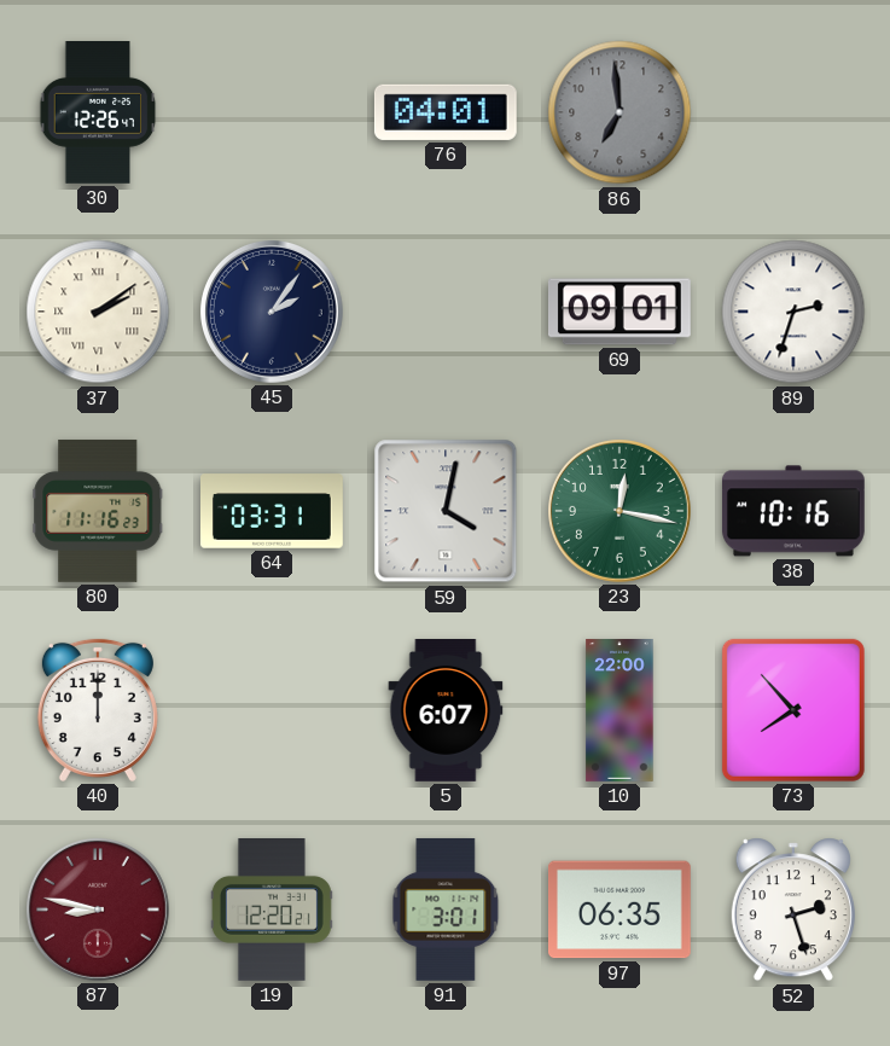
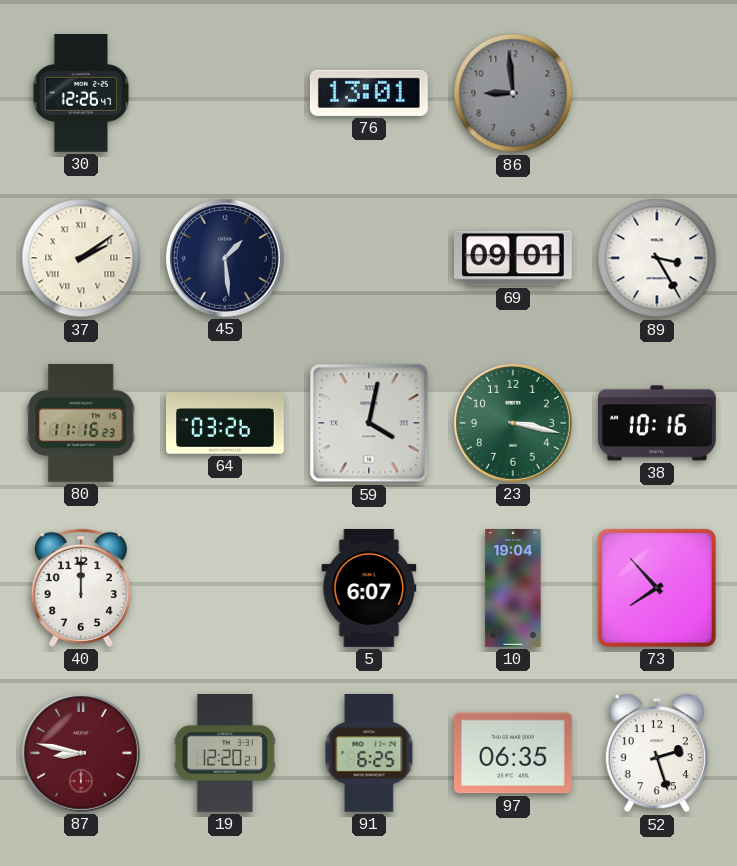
76: 04:01 -> 13:01
86: 6:59 -> 8:59
45: 2:06 -> 1:29
89: 2:33 -> 3:25
64: 03:31 -> 03:26
23: 12:17 -> 3:17
10: 22:00 -> 19:04
91: 3:01 -> 6:25
